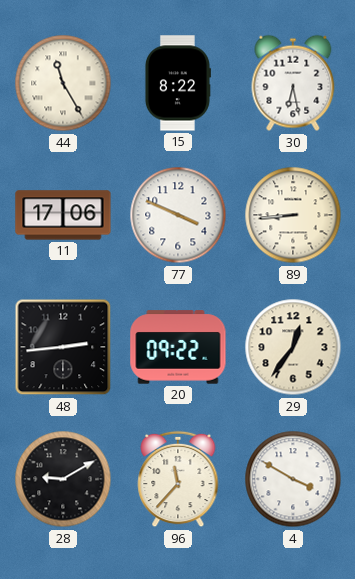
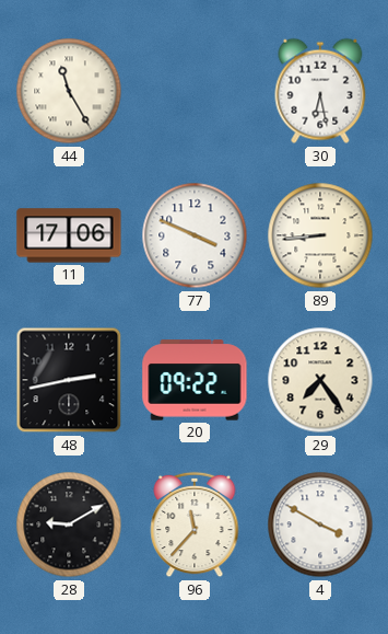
15: 8:22 -> none
48: 2:44 -> 2:43
29: 12:36 -> 7:24
